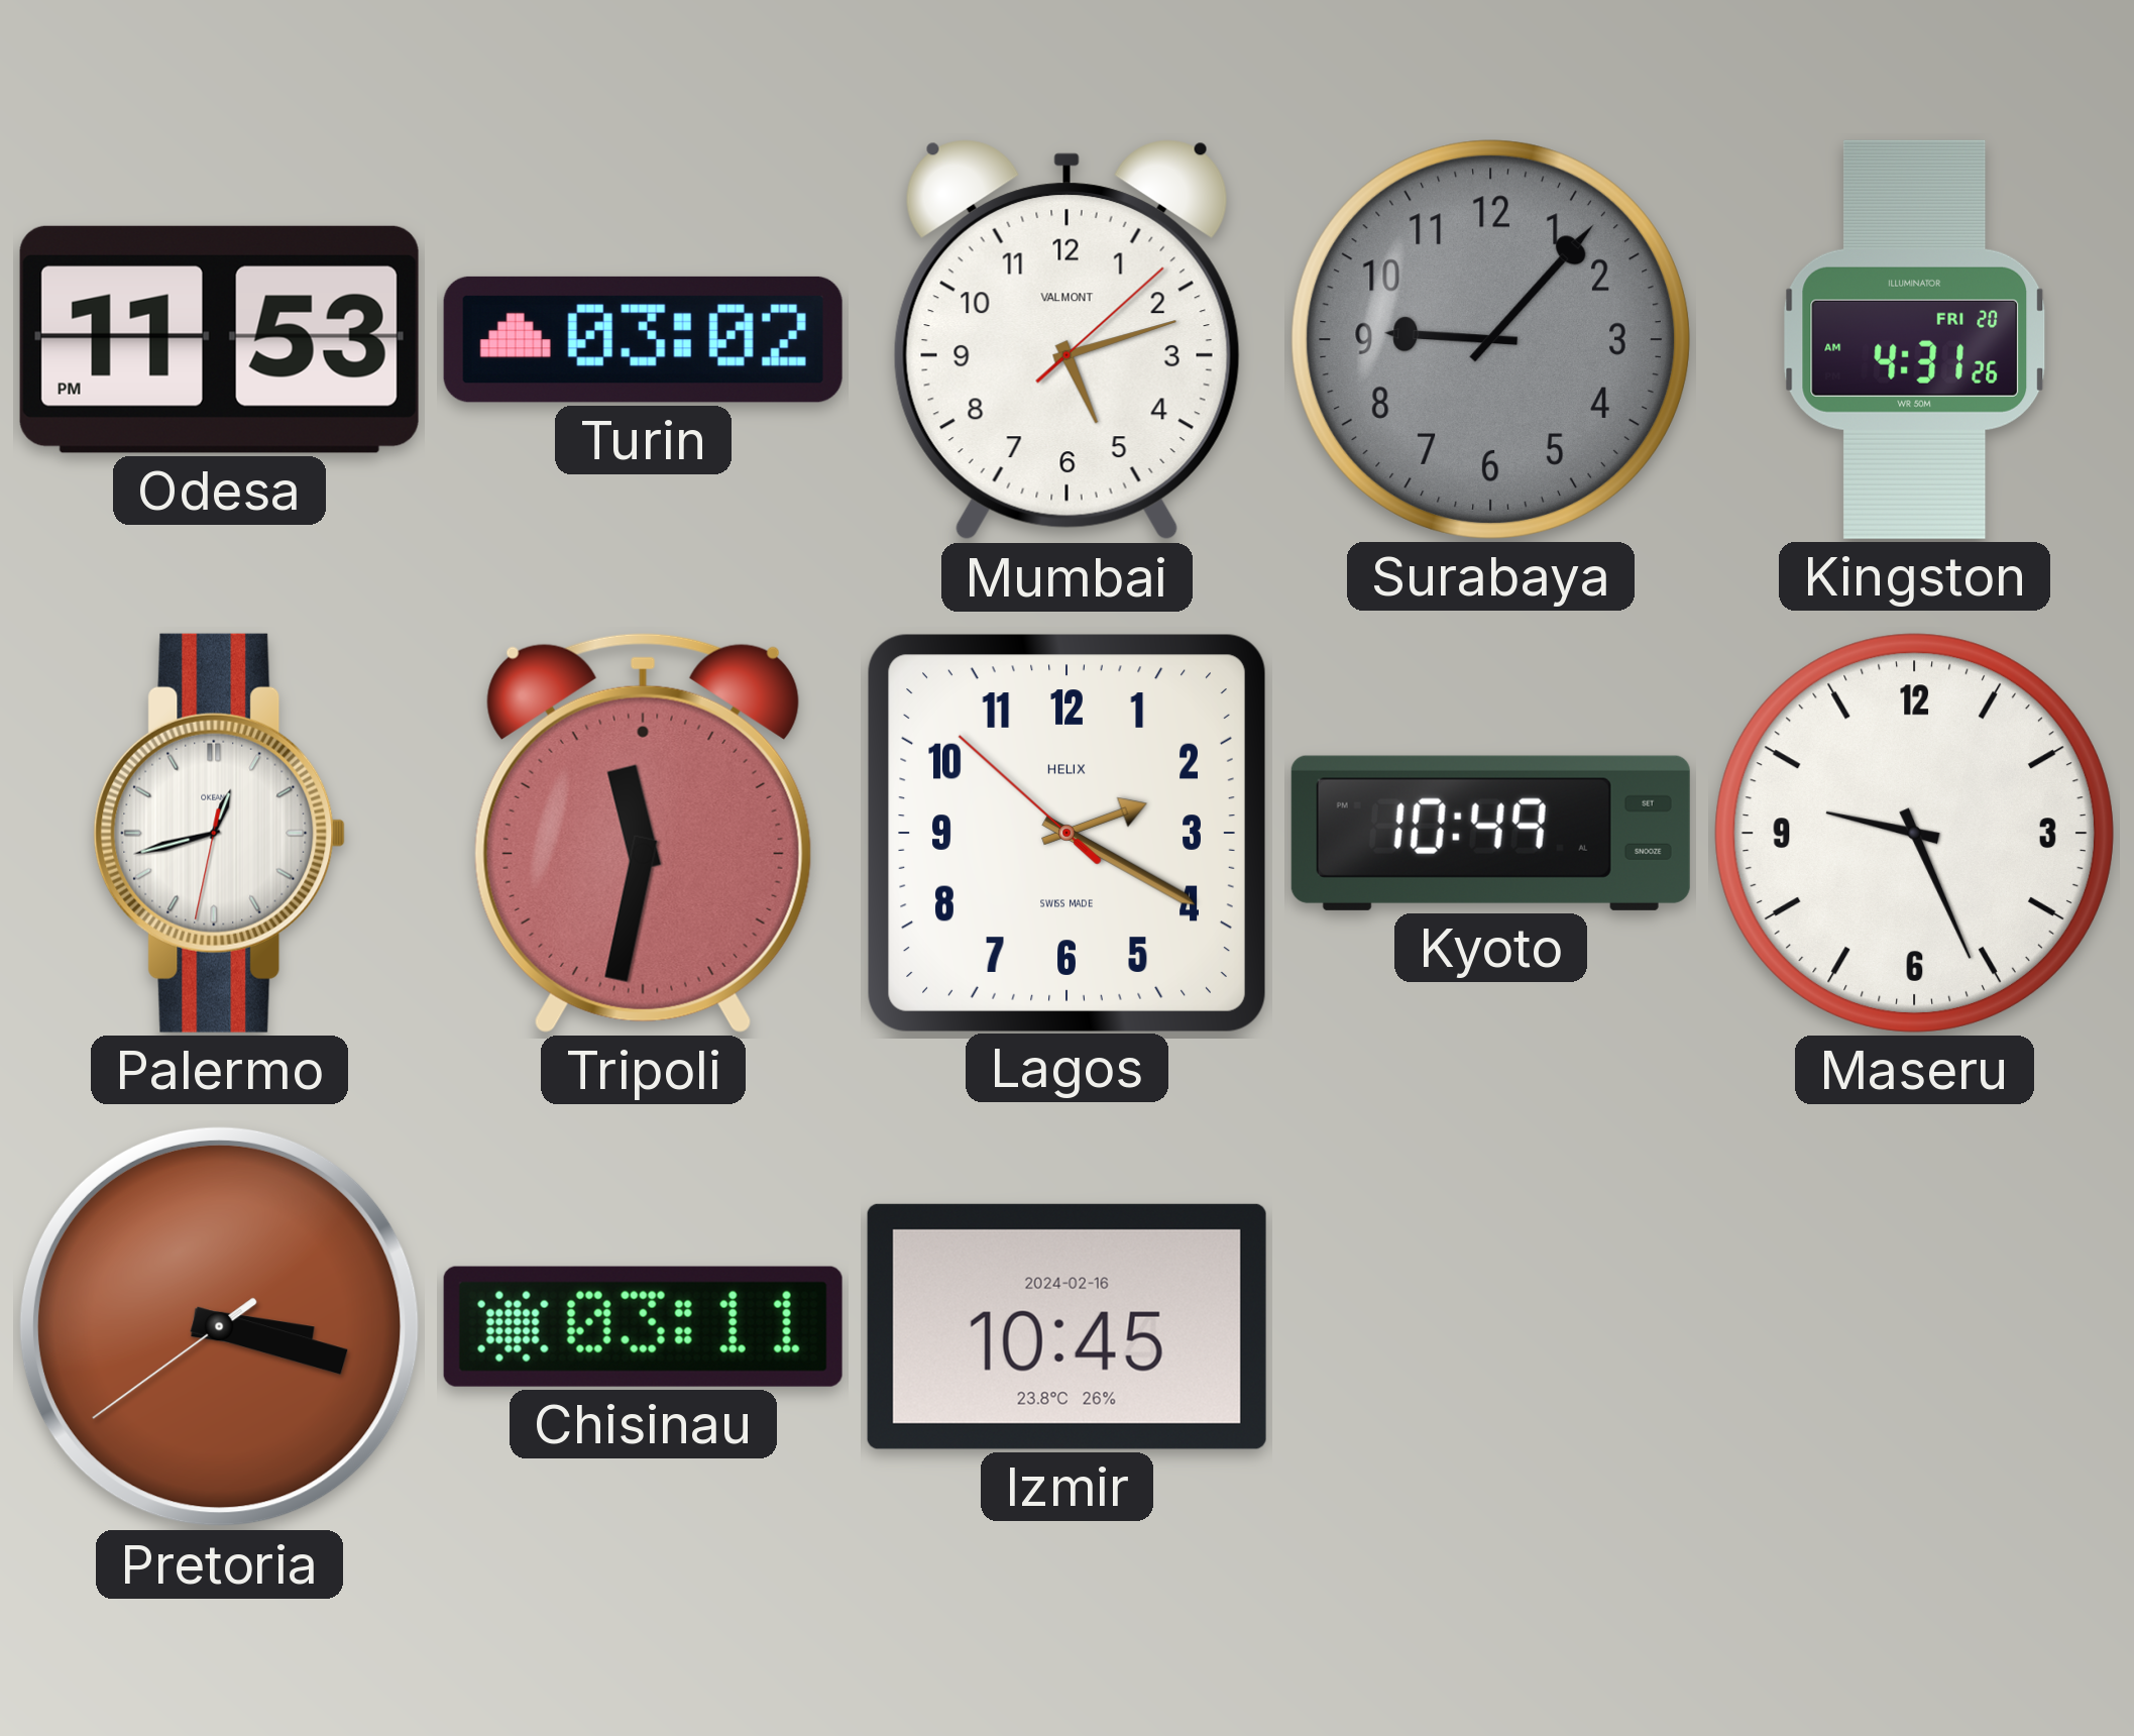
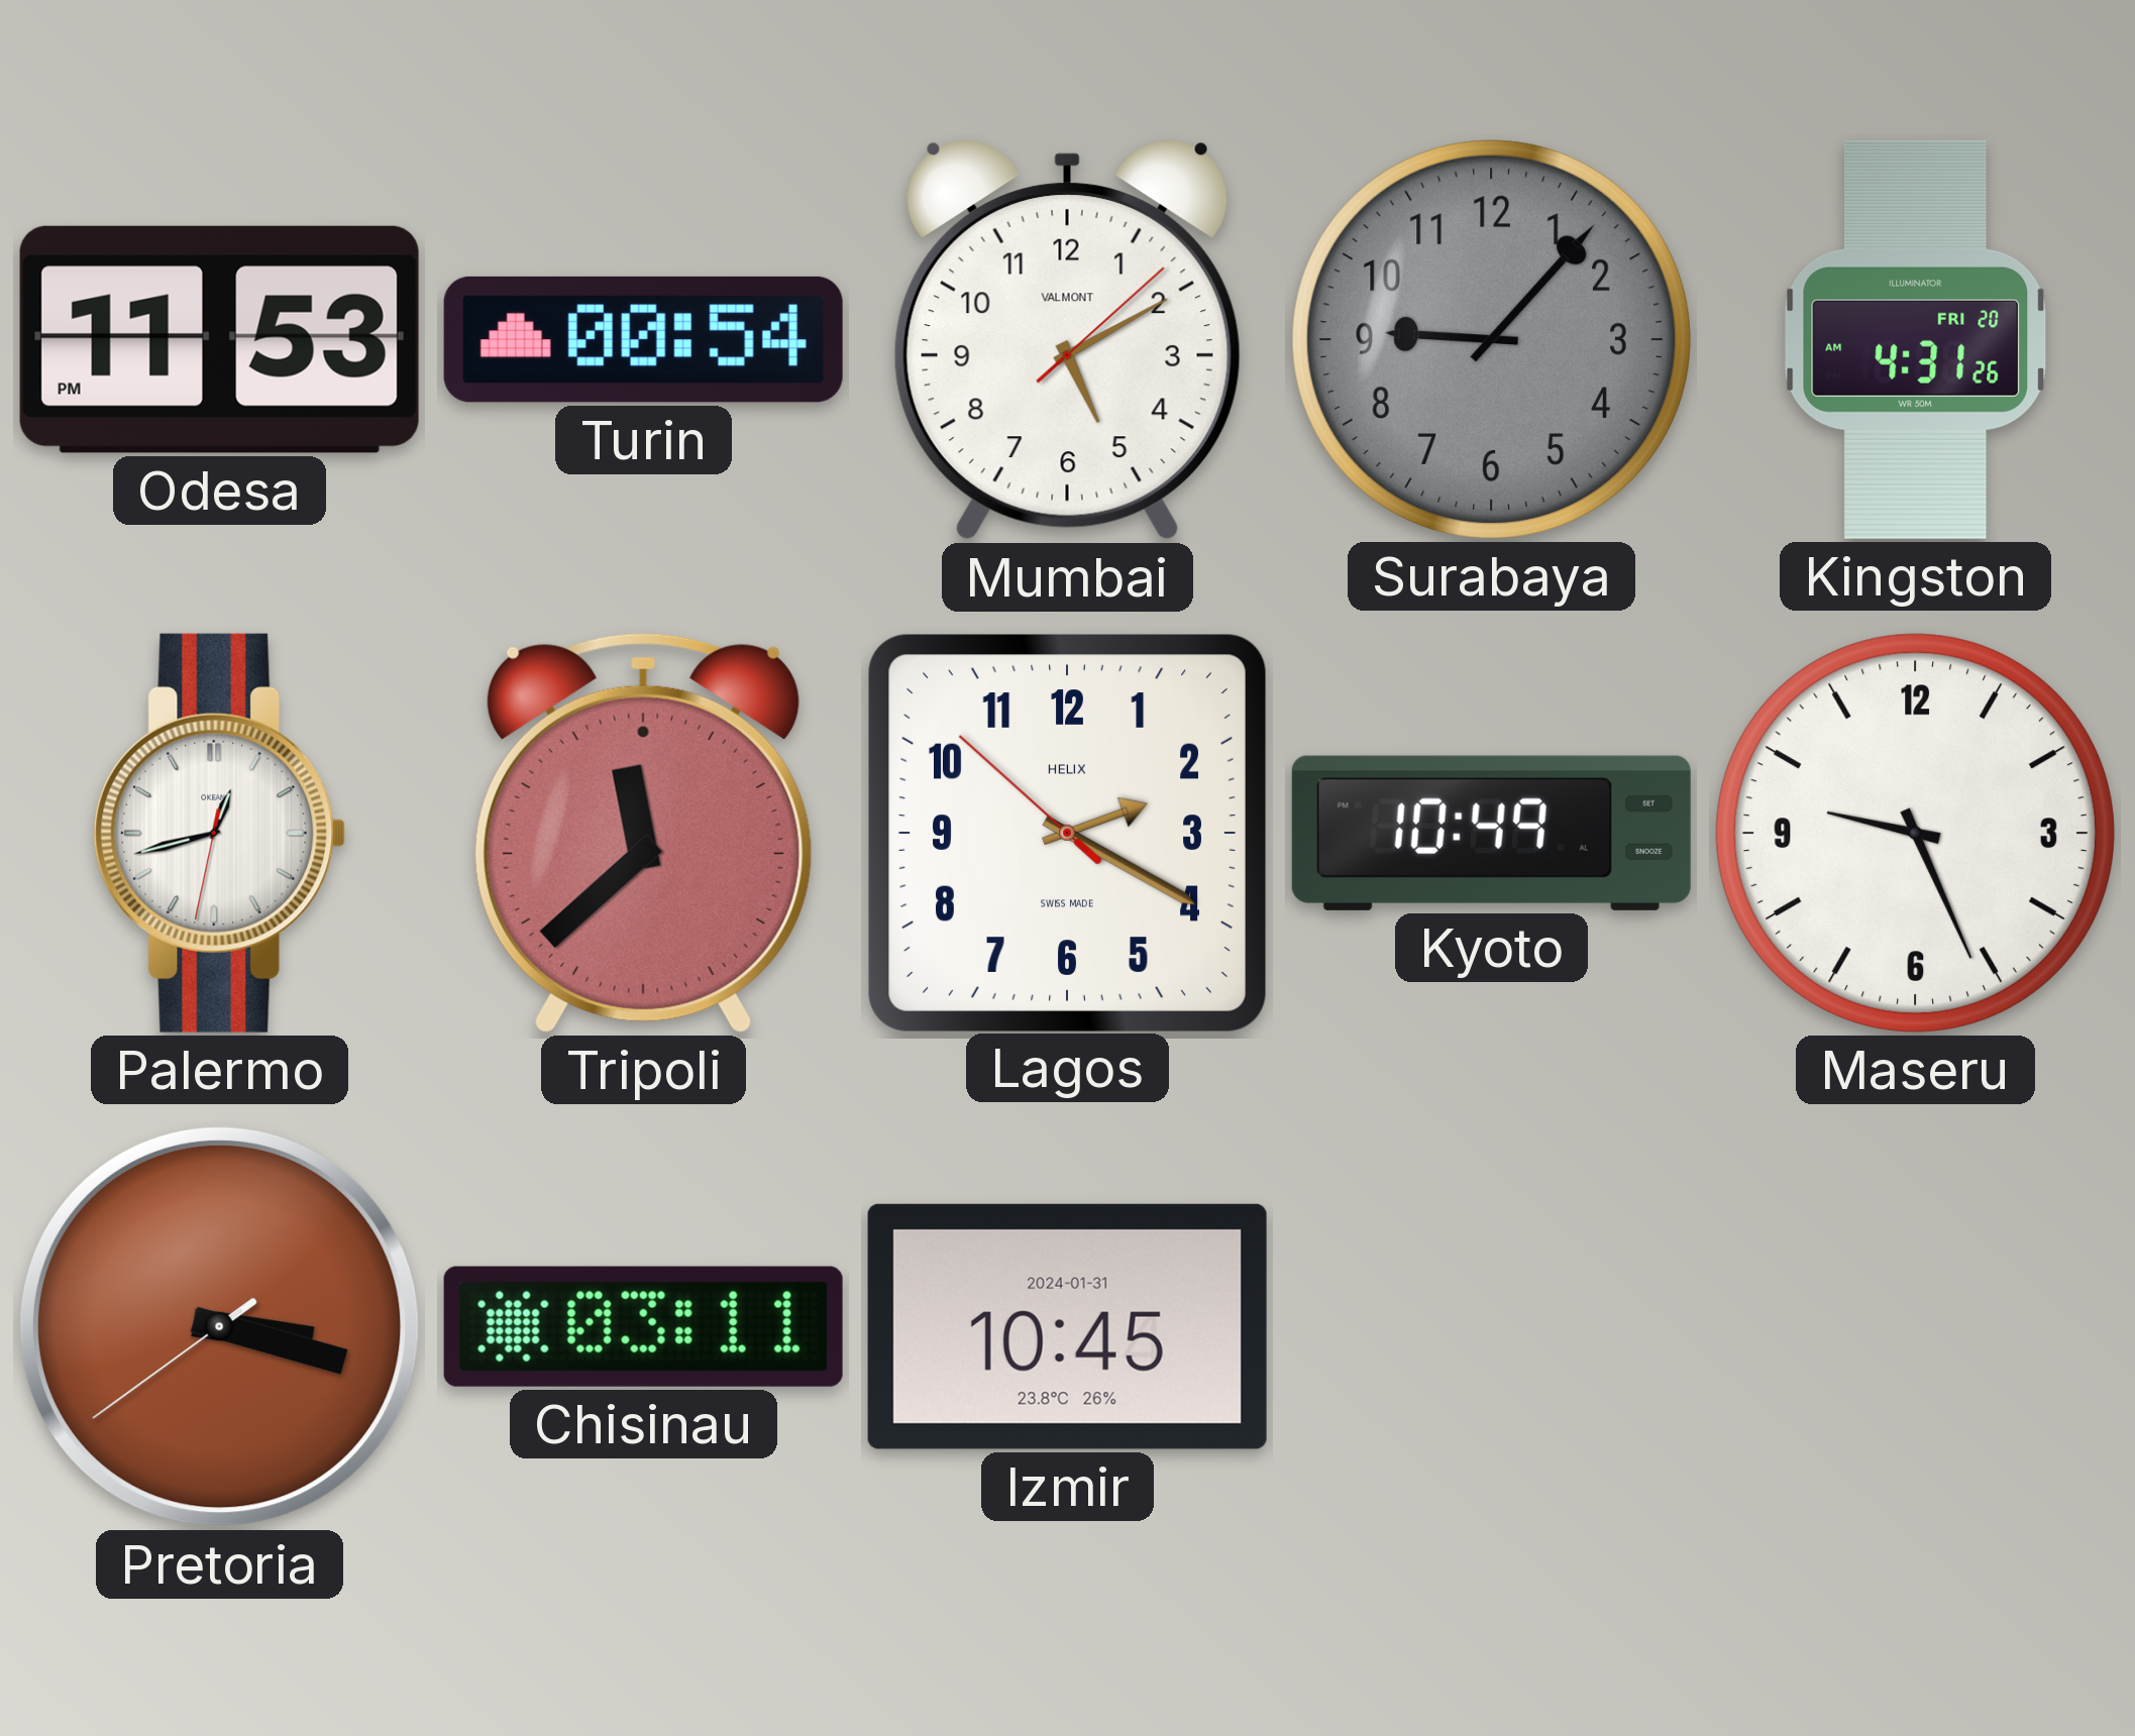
Turin: 03:02 -> 00:54
Mumbai: 5:12 -> 5:10
Tripoli: 11:32 -> 11:38
Izmir date: 2024-02-16 -> 2024-01-31
